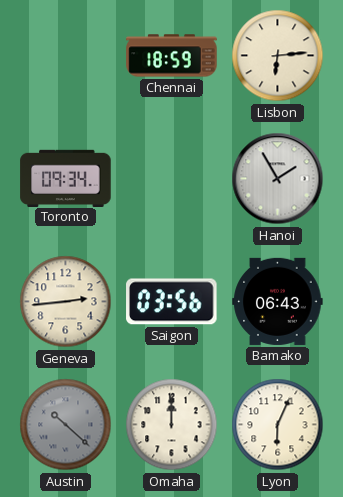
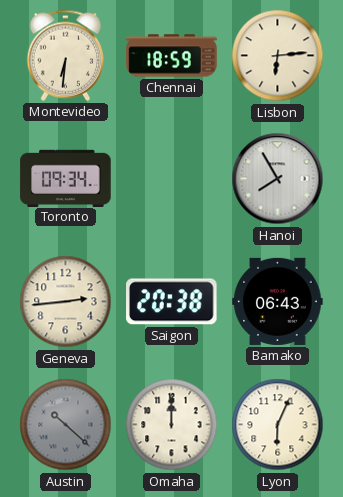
Montevideo: none -> 6:31
Hanoi: 1:55 -> 7:55
Saigon: 03:56 -> 20:38
